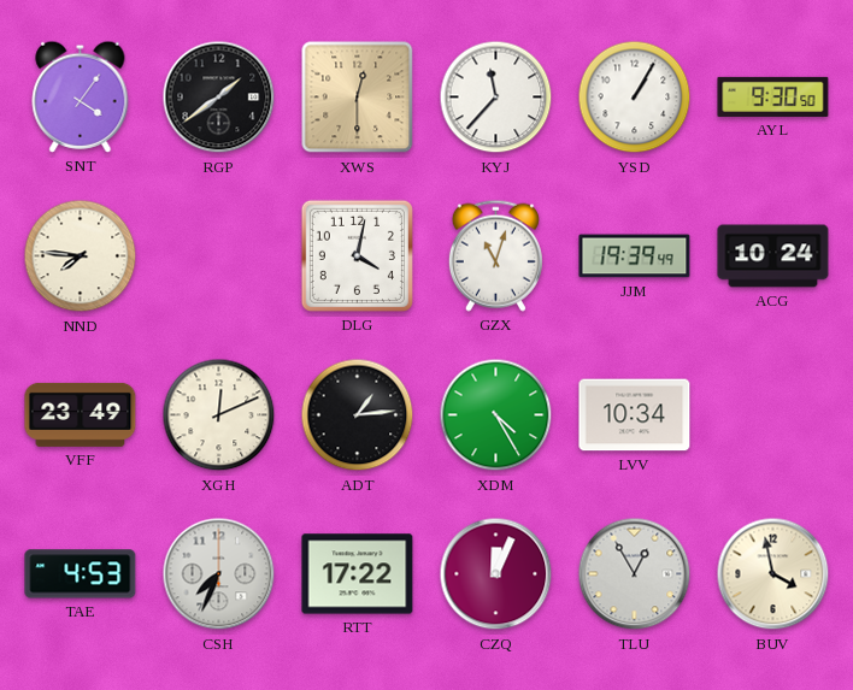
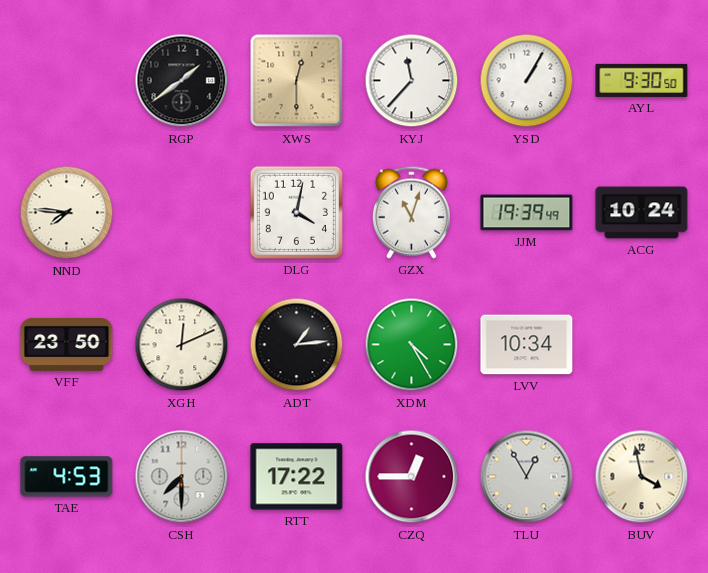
SNT: 4:06 -> none
VFF: 23:49 -> 23:50
CSH: 7:34 -> 7:30
CZQ: 12:04 -> 12:45
